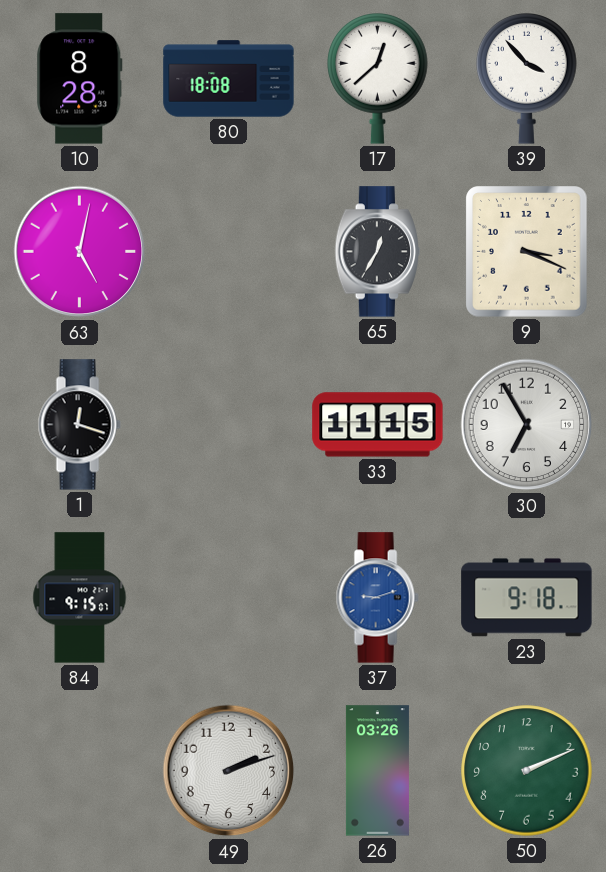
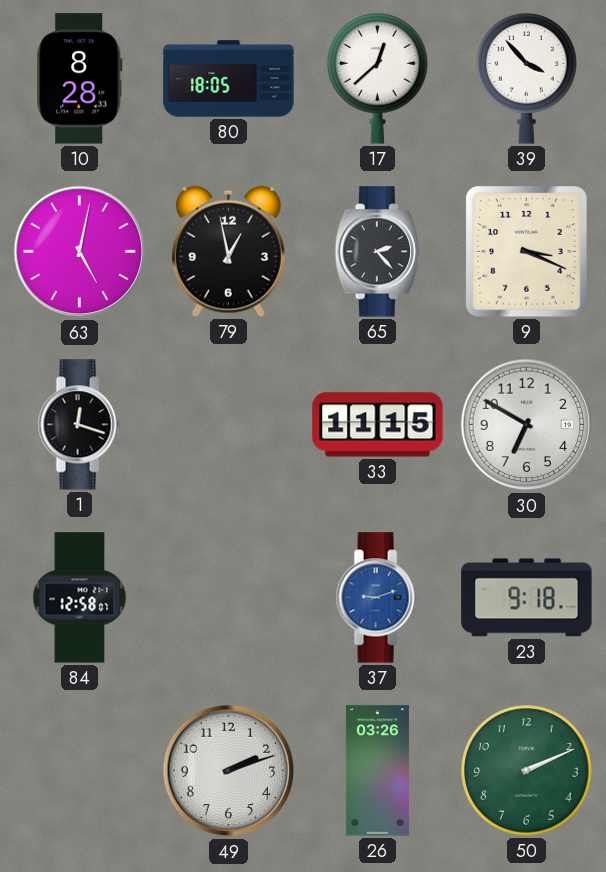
80: 18:08 -> 18:05
79: none -> 12:58
65: 12:35 -> 2:23
30: 6:55 -> 6:50
84: 9:15 -> 12:58
